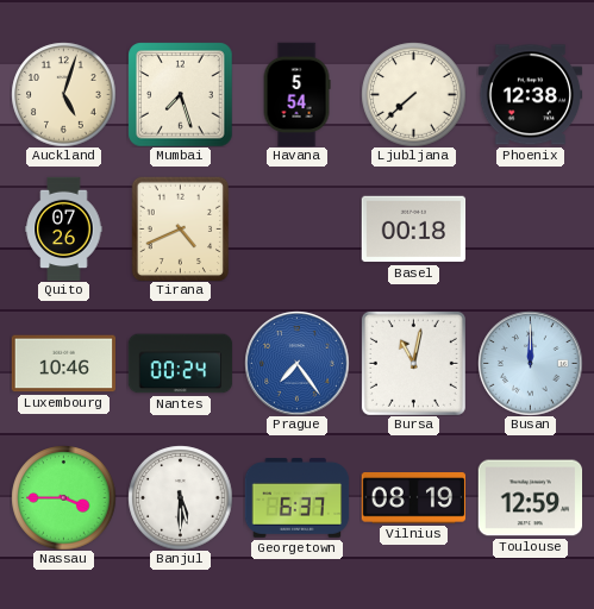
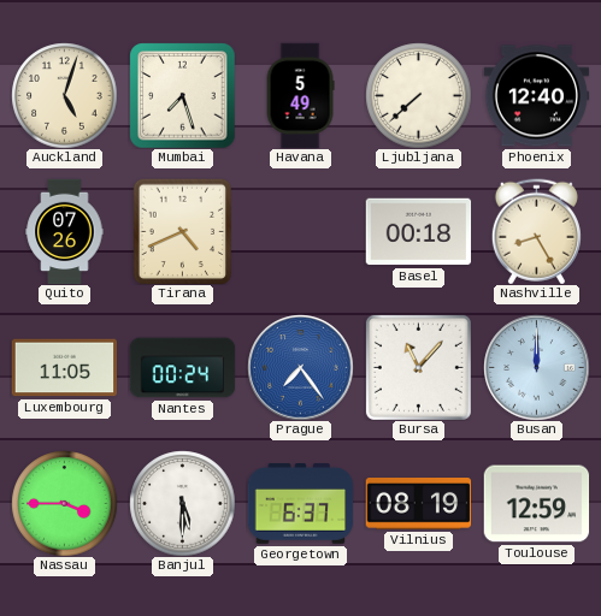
Havana: 5:54 -> 5:49
Phoenix: 12:38 -> 12:40
Nashville: none -> 8:25
Luxembourg: 10:46 -> 11:05
Bursa: 11:02 -> 11:07
